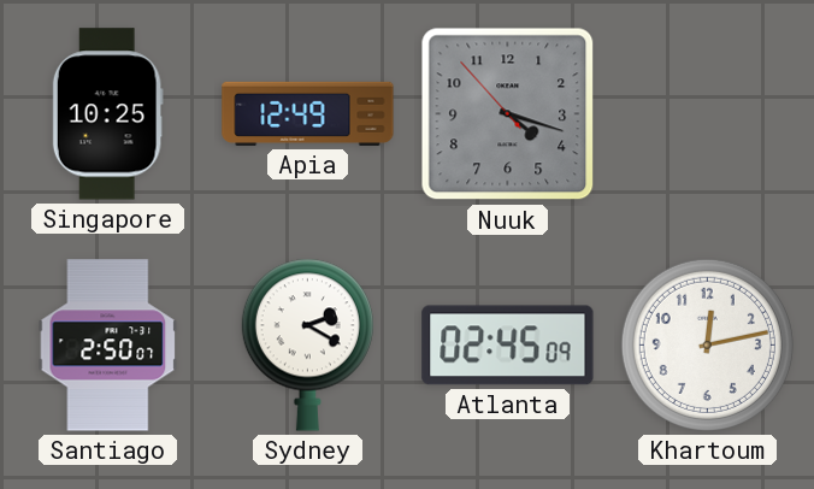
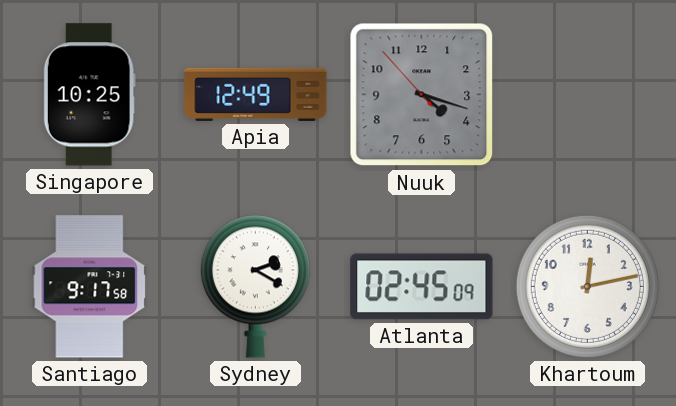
Santiago: 2:50 -> 9:17
